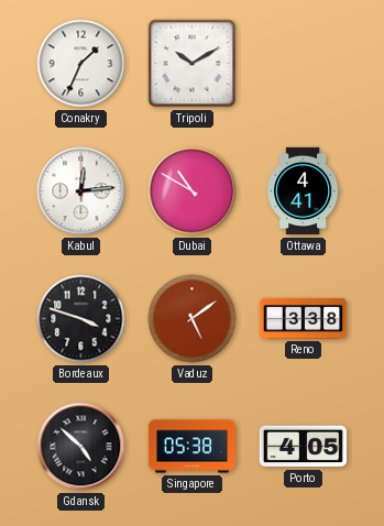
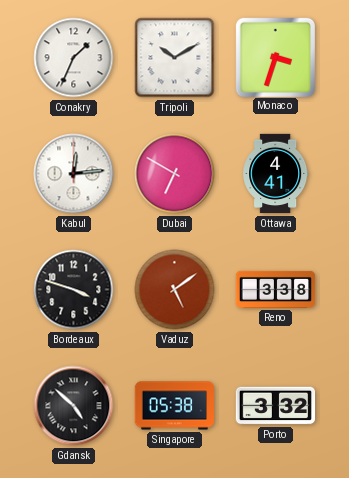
Monaco: none -> 3:33
Dubai: 10:50 -> 6:50
Porto: 4:05 -> 3:32
